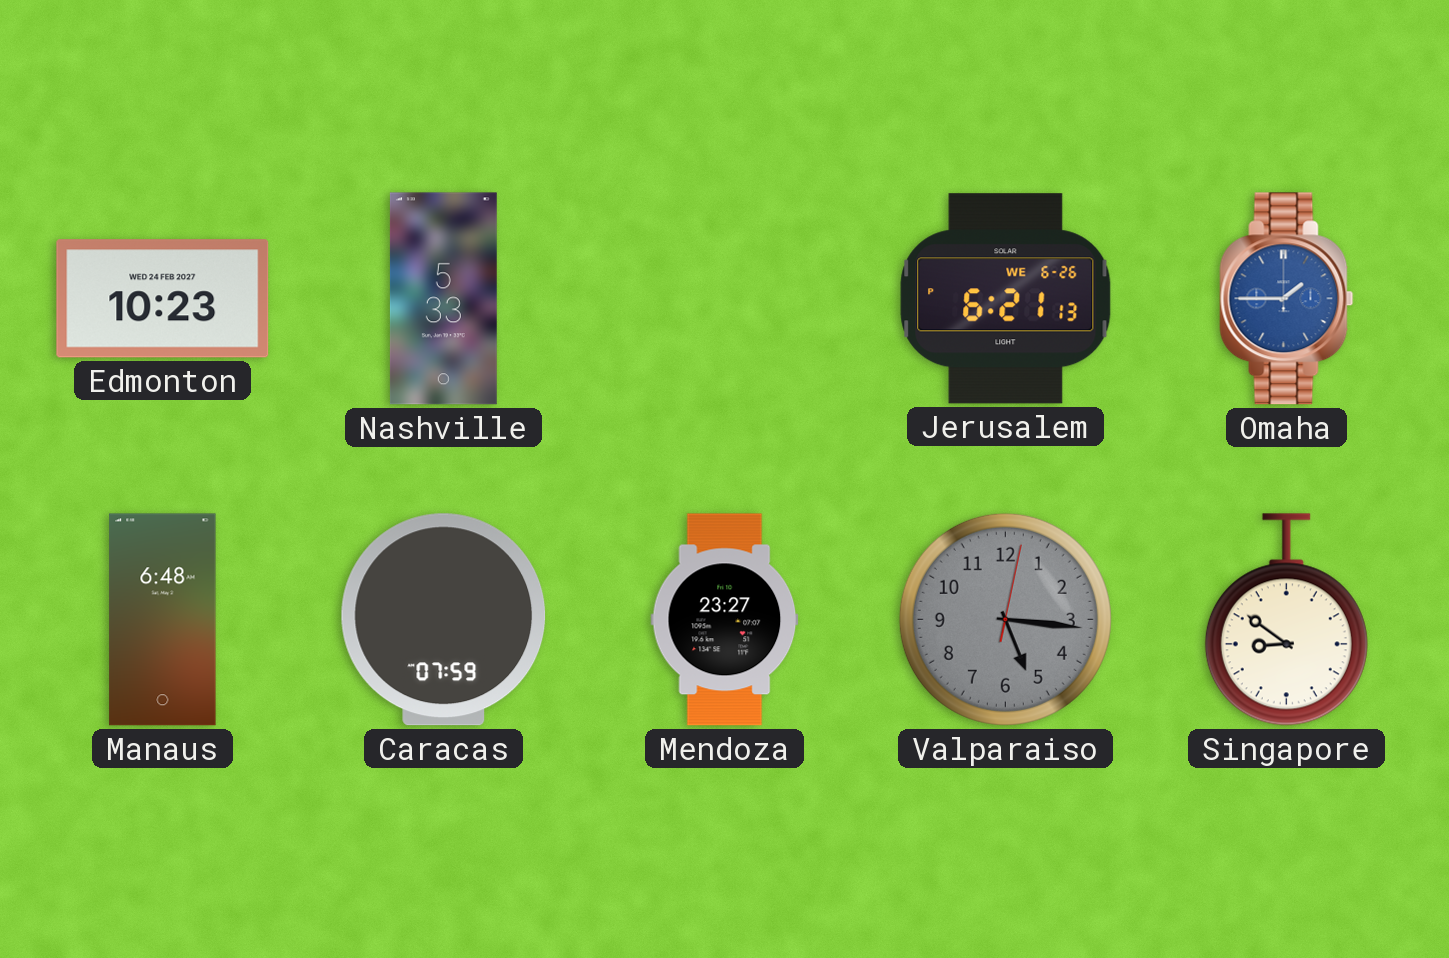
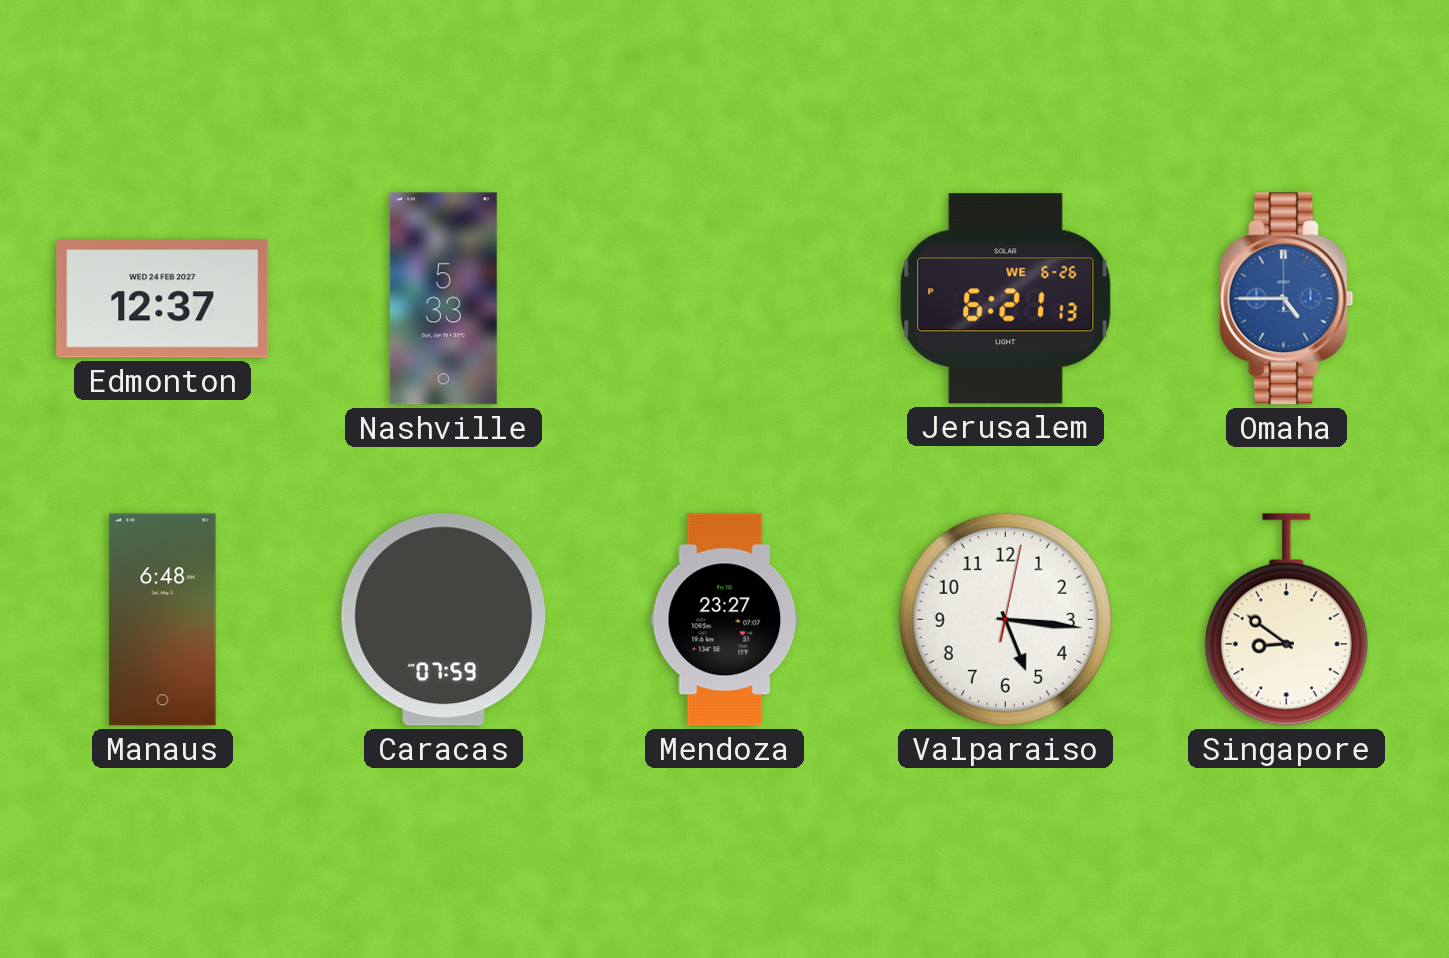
Edmonton: 10:23 -> 12:37
Omaha: 1:45 -> 4:45
Valparaiso dial: grey -> white
